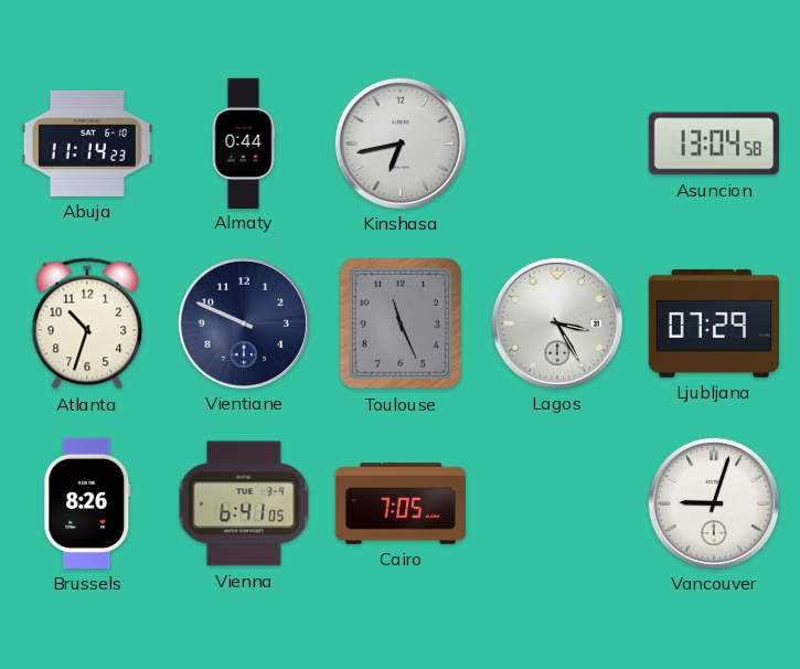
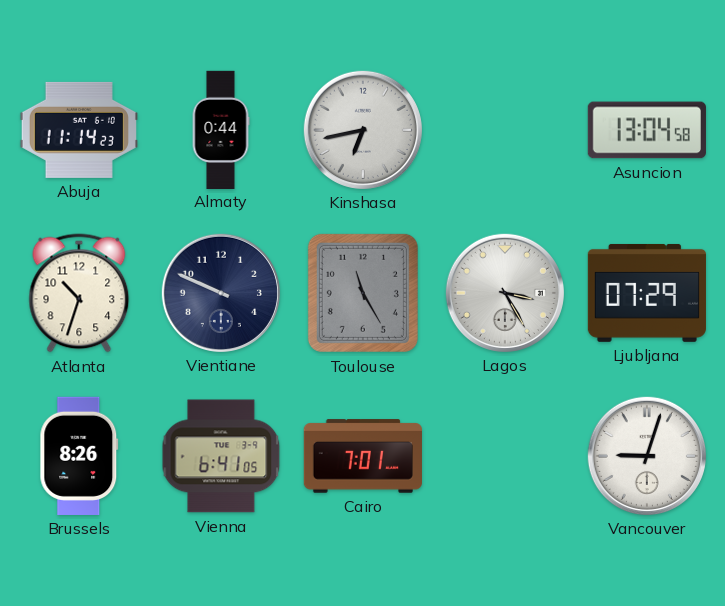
Toulouse: 11:26 -> 11:25
Cairo: 7:05 -> 7:01
